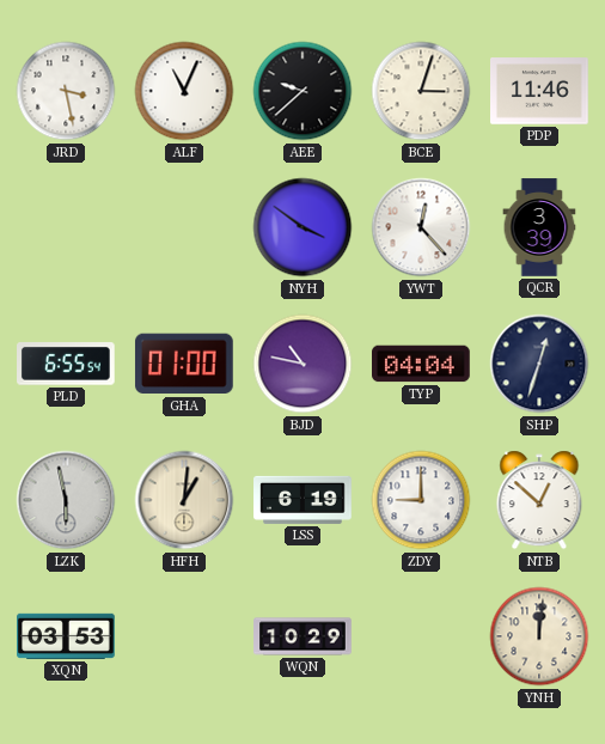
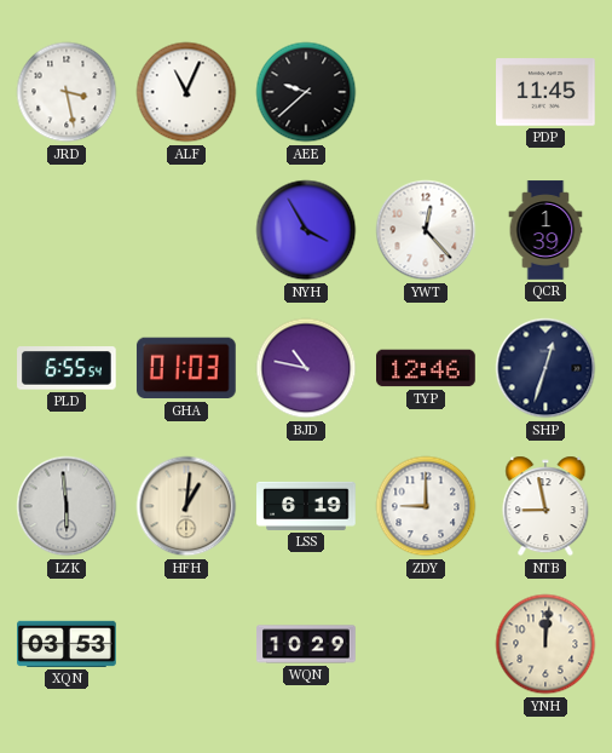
BCE: 3:03 -> none
PDP: 11:46 -> 11:45
NYH: 3:51 -> 3:55
QCR: 3:39 -> 1:39
GHA: 01:00 -> 01:03
TYP: 04:04 -> 12:46
LZK: 5:58 -> 5:59
NTB: 12:52 -> 8:58
